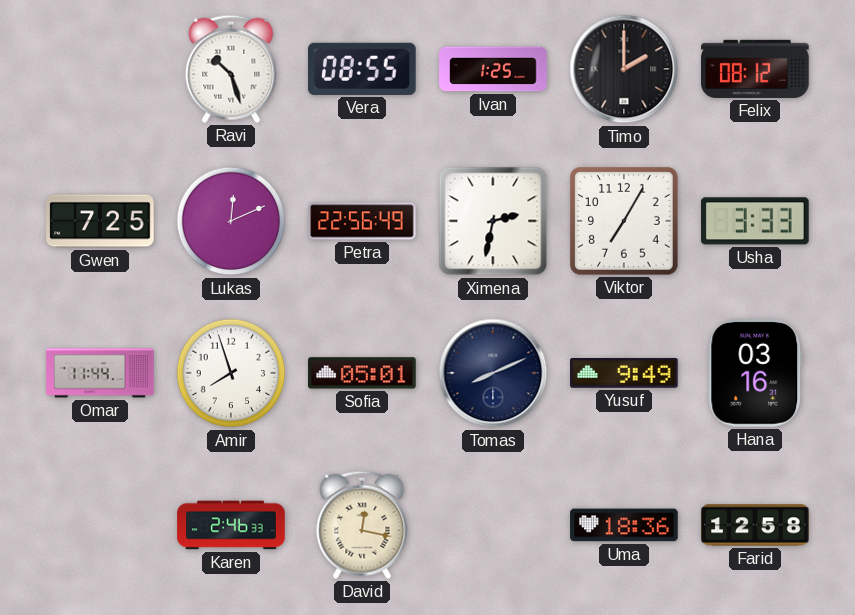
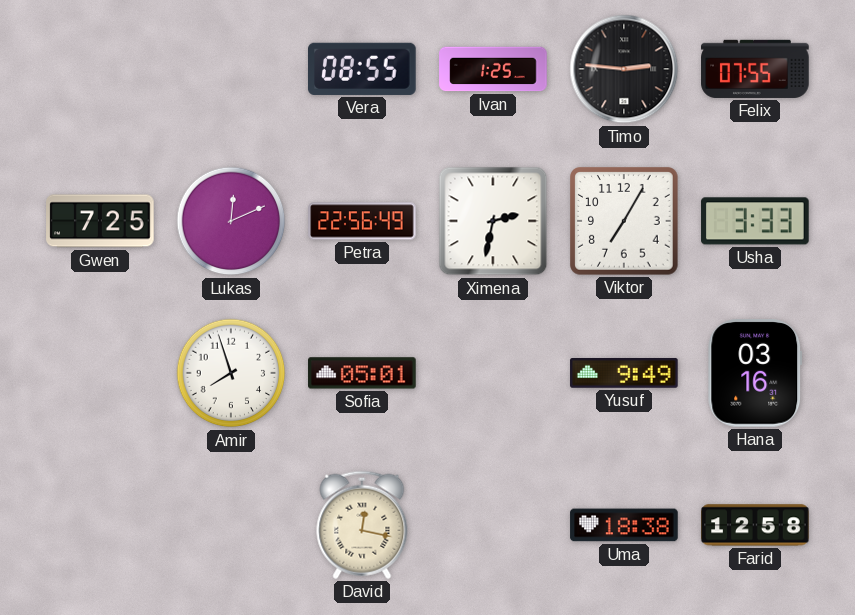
Ravi: 10:27 -> none
Timo: 2:00 -> 2:46
Felix: 08:12 -> 07:55
Omar: 11:44 -> none
Tomas: 8:11 -> none
Karen: 2:46 -> none
Uma: 18:36 -> 18:38
